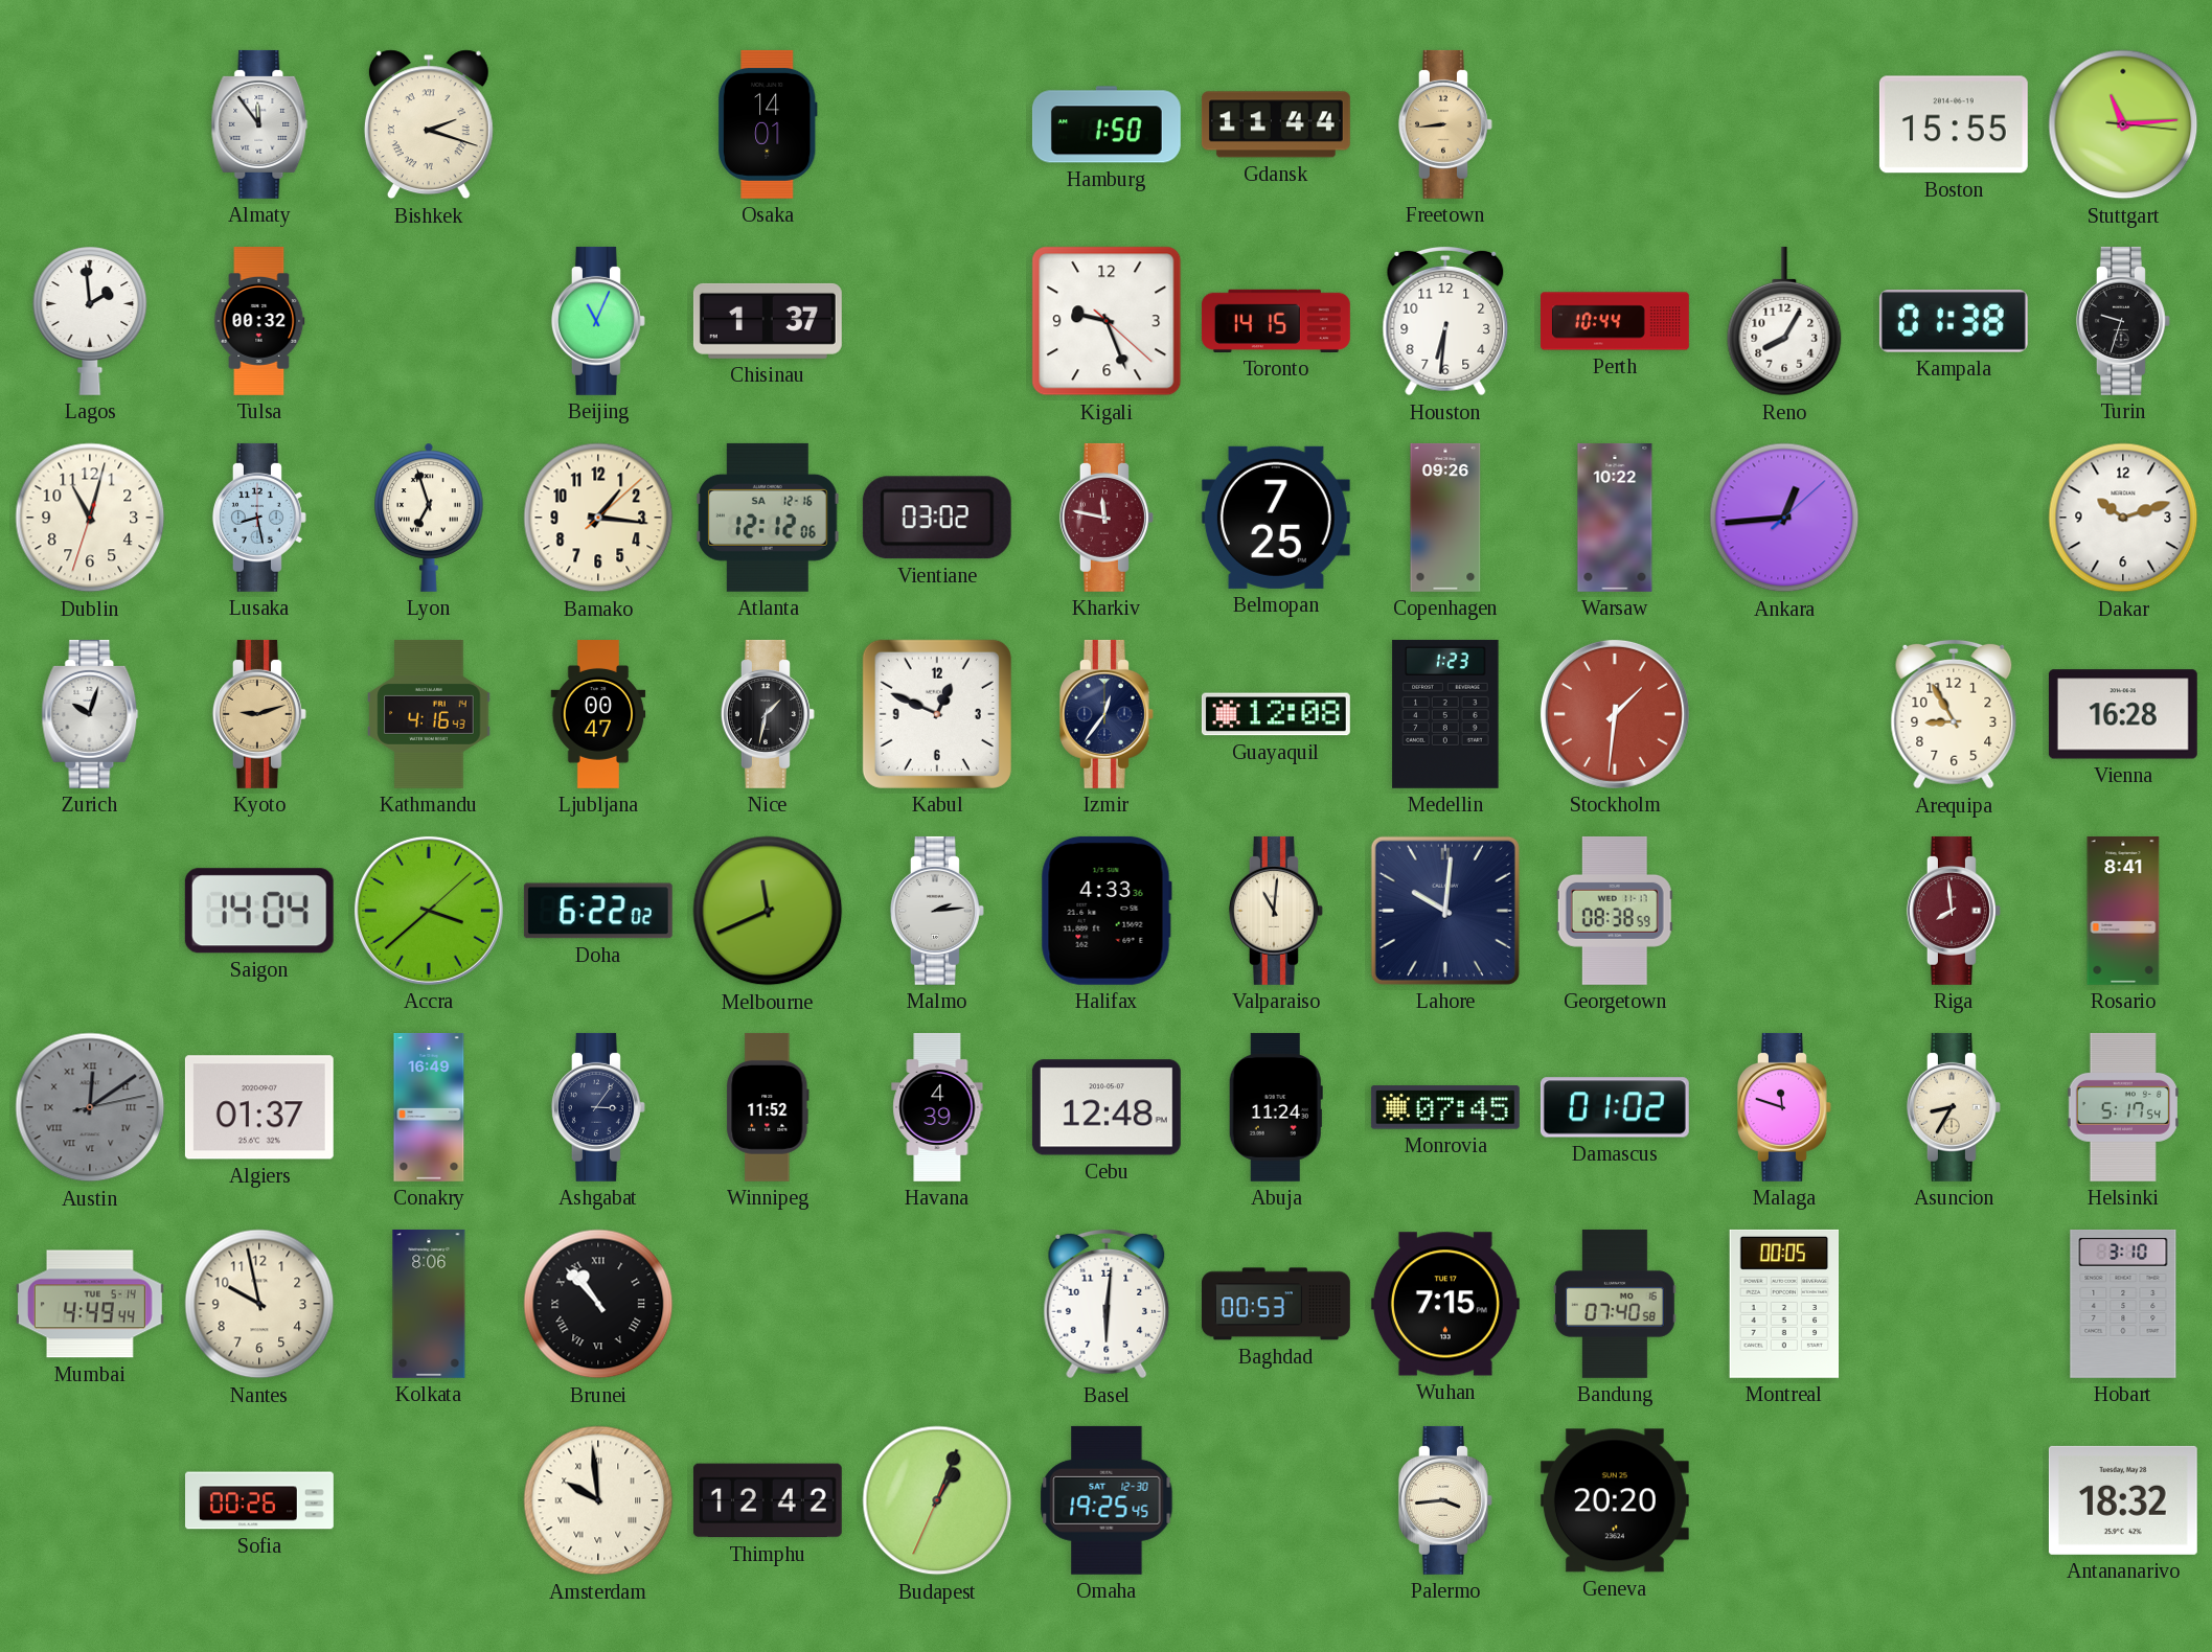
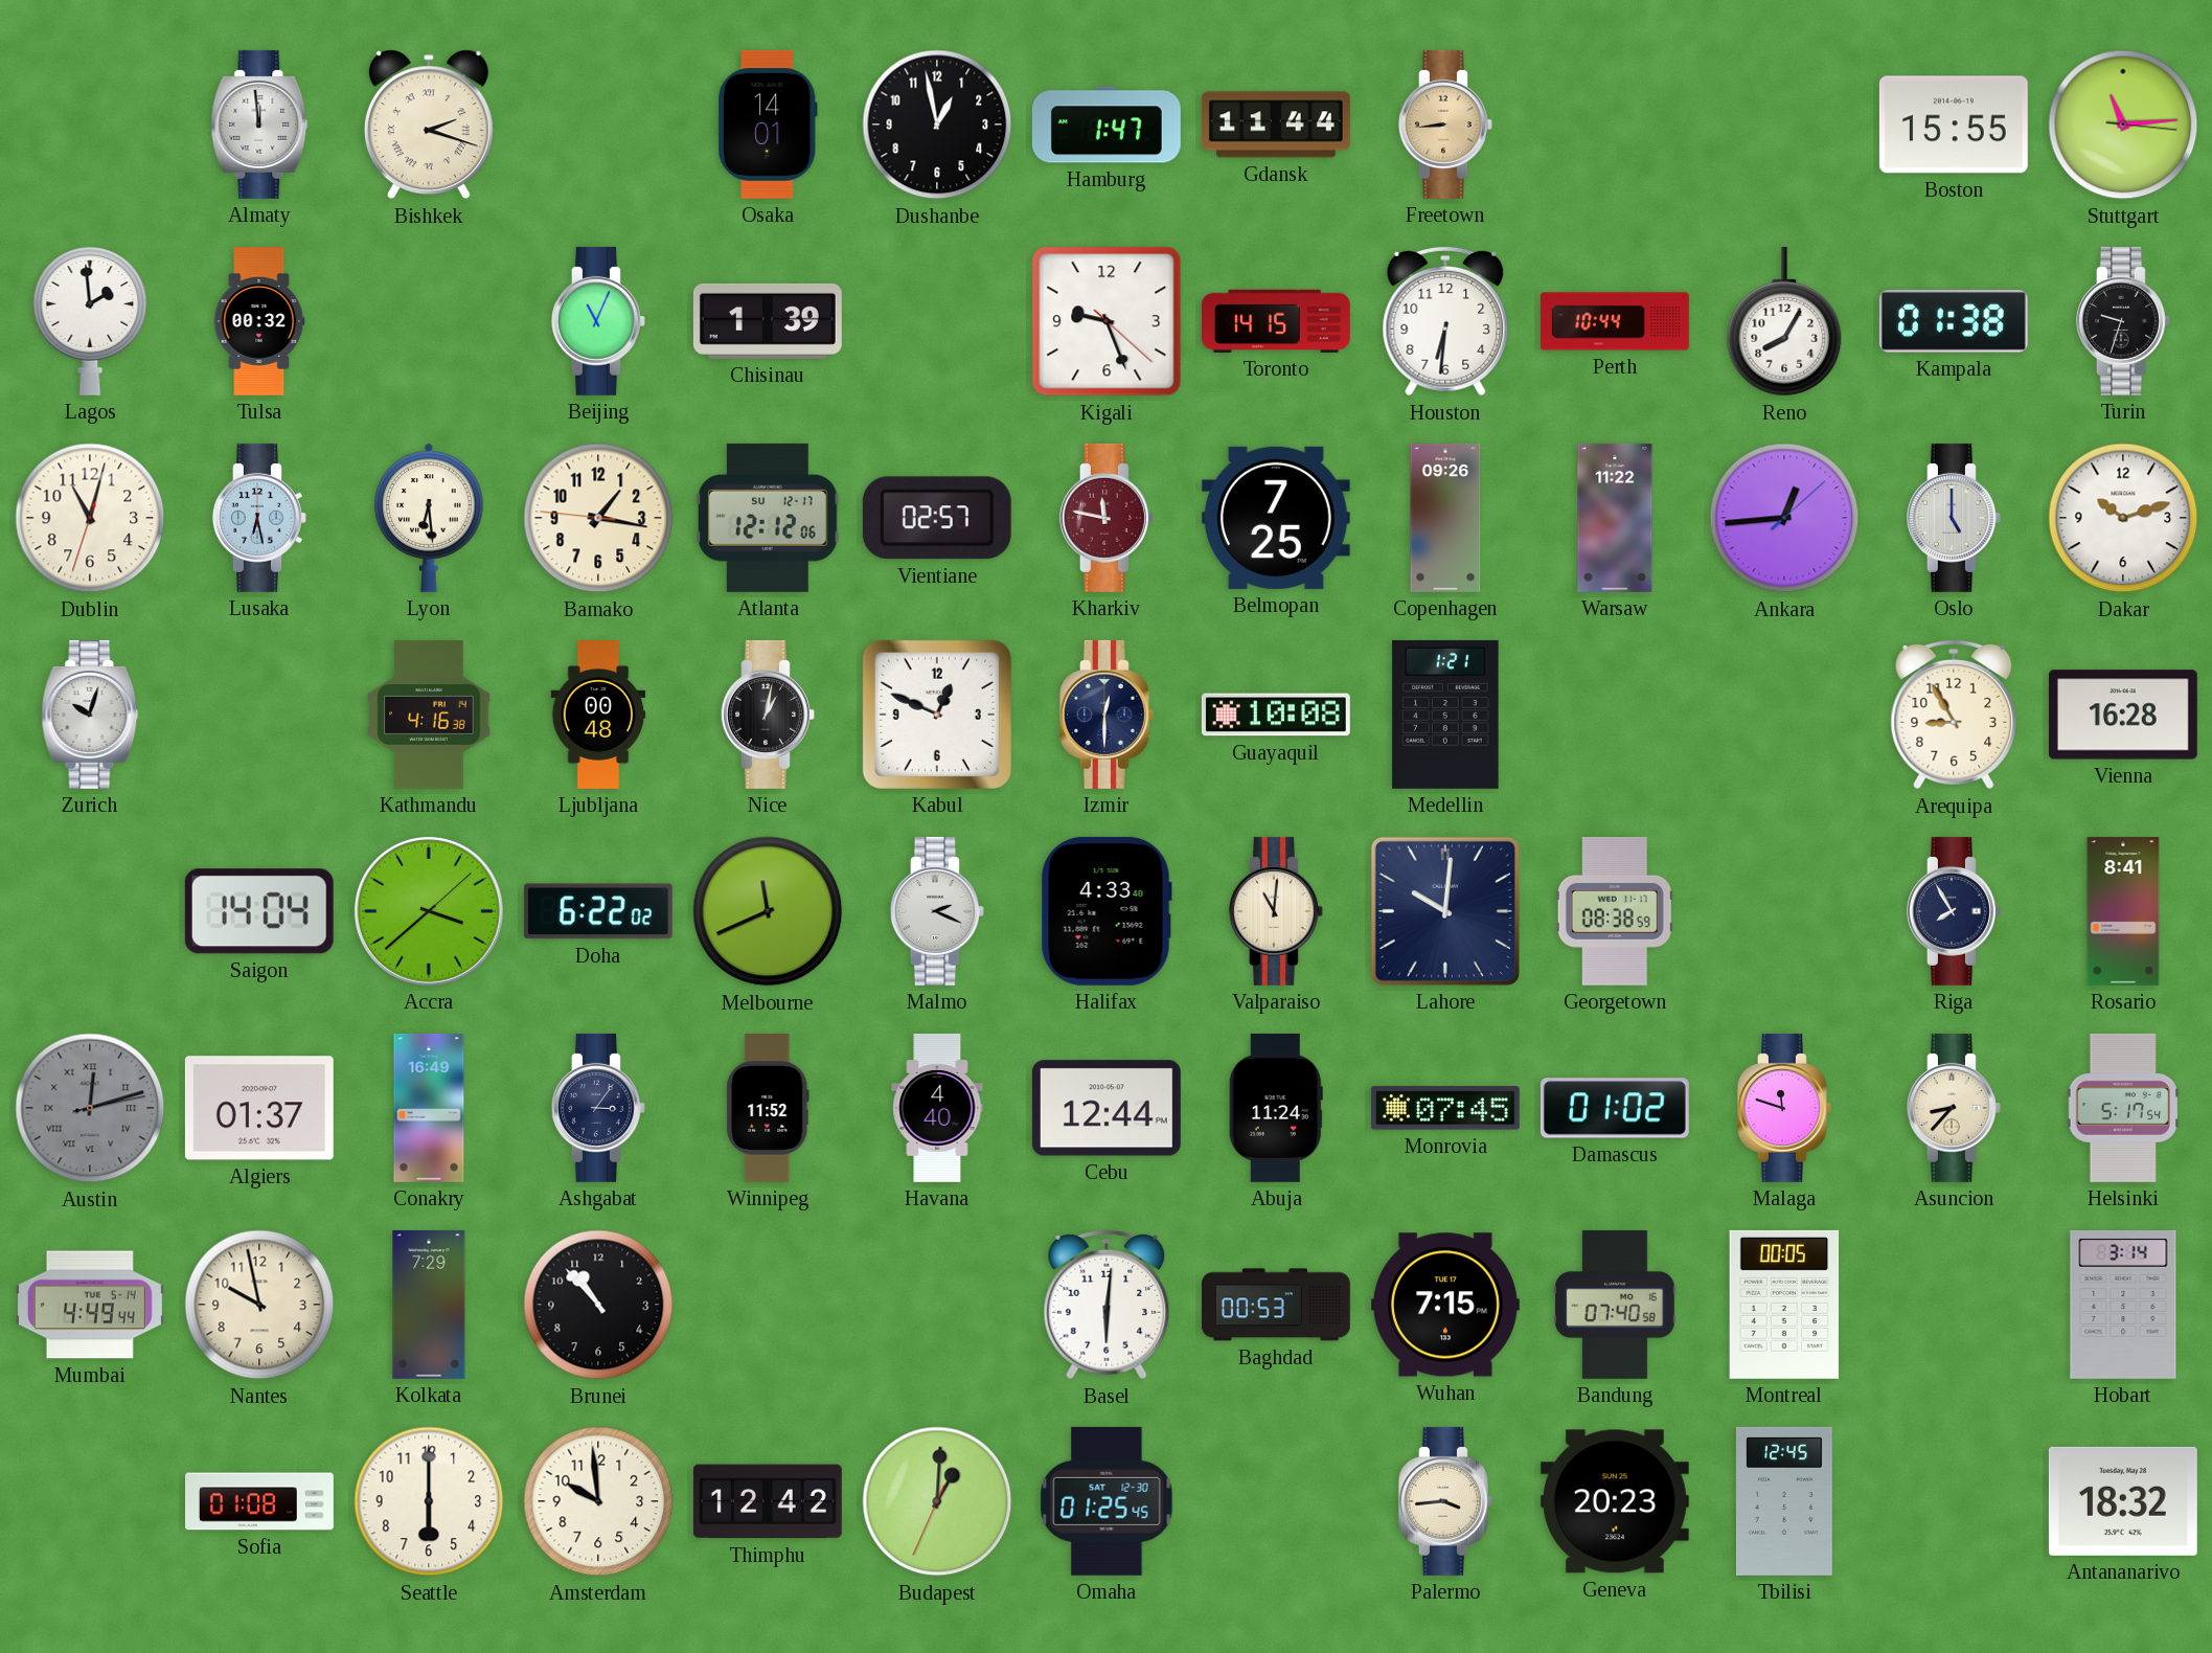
Almaty: 11:54 -> 11:59
Dushanbe: none -> 12:58
Hamburg: 1:50 -> 1:47
Chisinau: 1:37 -> 1:39
Lusaka: 8:28 -> 6:28
Lyon: 6:57 -> 6:29
Bamako: 1:16:08 -> 1:16:46
Atlanta date: SA 12-16 -> SU 12-17
Vientiane: 03:02 -> 02:57
Warsaw: 10:22 -> 11:22
Oslo: none -> 5:00
Kyoto: 9:12 -> none
Kathmandu: 4:16:43 -> 4:16:38
Ljubljana: 00:47 -> 00:48
Nice: 1:32 -> 1:02
Izmir: 12:36 -> 12:30
Guayaquil: 12:08 -> 10:08
Medellin: 1:23 -> 1:21
Stockholm: 1:31 -> none
Malmo: 2:14 -> 2:19
Halifax: 4:33:36 -> 4:33:40
Riga: 7:59 -> 7:55
Riga dial: burgundy -> navy
Austin: 12:09 -> 12:12
Havana: 4:39 -> 4:40
Cebu: 12:48 -> 12:44
Asuncion: 8:35 -> 8:37
Kolkata: 8:06 -> 7:29
Brunei numerals: Roman -> Arabic
Hobart: 3:10 -> 3:14
Sofia: 00:26 -> 01:08
Seattle: none -> 6:00
Amsterdam numerals: Roman -> Arabic
Budapest: 1:03 -> 1:00
Omaha: 19:25 -> 01:25
Geneva: 20:20 -> 20:23
Tbilisi: none -> 12:45
